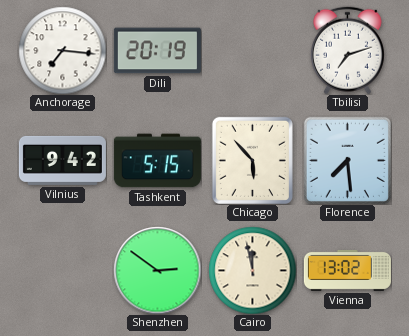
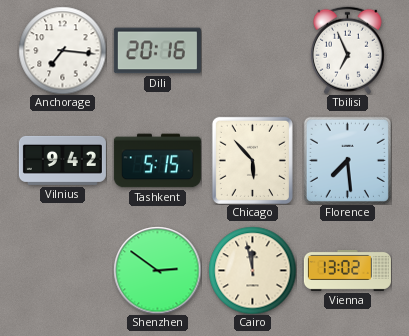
Dili: 20:19 -> 20:16
Tbilisi: 7:12 -> 6:56
